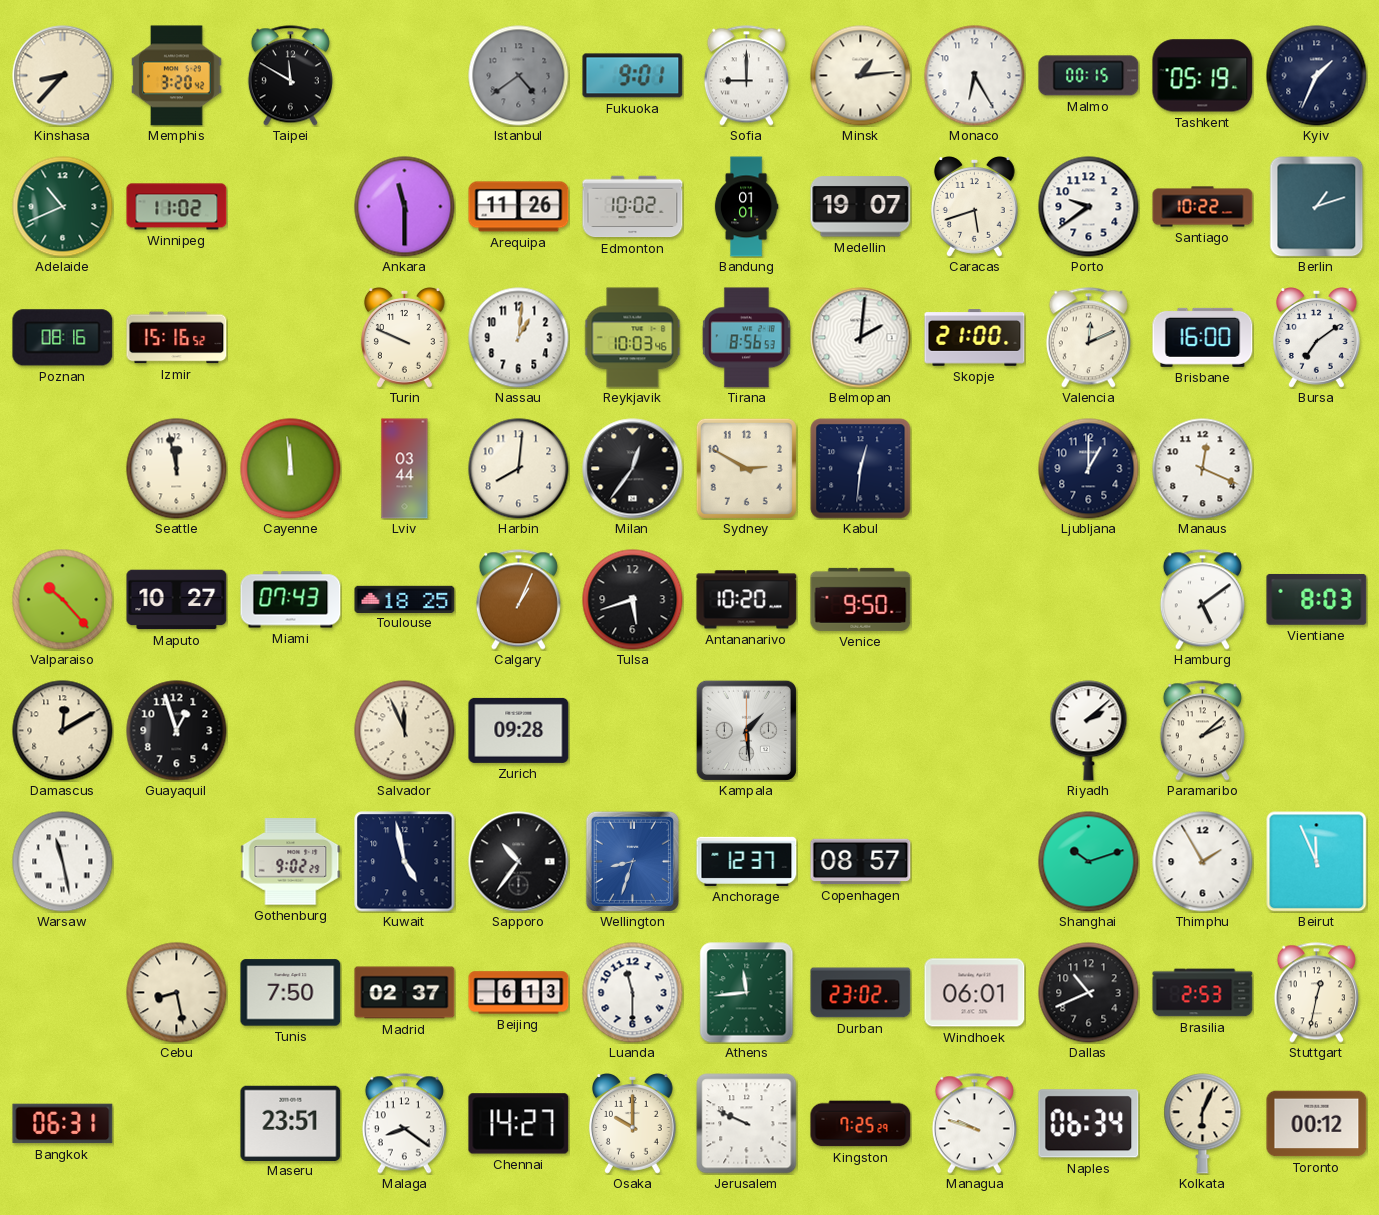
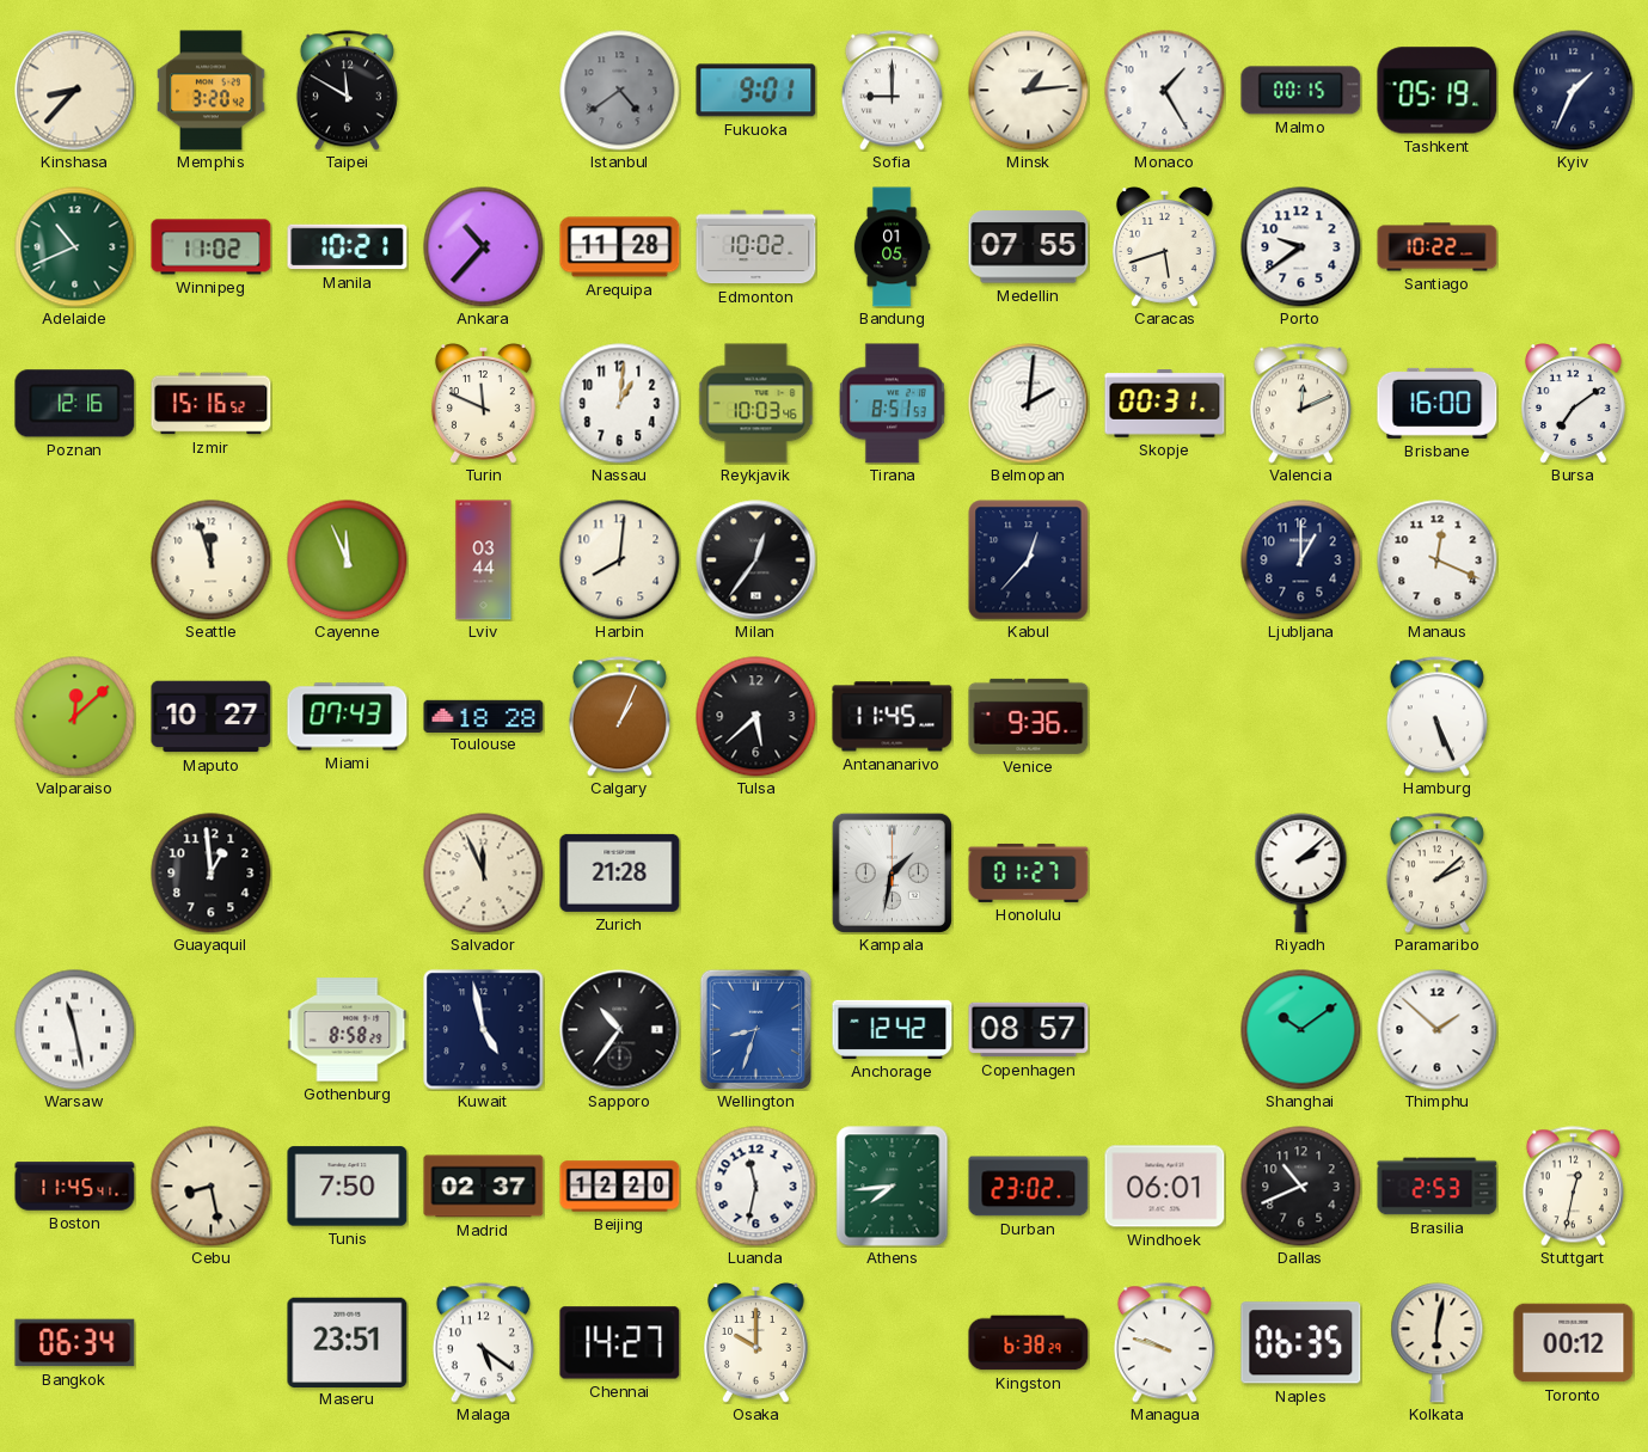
Monaco: 6:25 -> 1:25
Manila: none -> 10:21
Ankara: 11:30 -> 10:37
Arequipa: 11:26 -> 11:28
Bandung: 01:01 -> 01:05
Medellin: 19:07 -> 07:55
Berlin: 1:12 -> none
Poznan: 08:16 -> 12:16
Turin: 9:49 -> 11:49
Tirana: 8:56 -> 8:51
Skopje: 21:00 -> 00:31
Seattle: 11:58 -> 11:57
Cayenne: 11:59 -> 11:56
Sydney: 2:50 -> none
Kabul: 12:31 -> 12:37
Valparaiso: 10:23 -> 12:08
Toulouse: 18:25 -> 18:28
Tulsa: 5:42 -> 5:38
Antananarivo: 10:20 -> 11:45
Venice: 9:50 -> 9:36
Hamburg: 5:09 -> 5:26
Vientiane: 8:03 -> none
Damascus: 12:10 -> none
Guayaquil: 12:57 -> 12:59
Zurich: 09:28 -> 21:28
Kampala: 1:29 -> 1:32
Honolulu: none -> 01:27
Gothenburg: 9:02 -> 8:58
Anchorage: 12:37 -> 12:42
Shanghai: 10:12 -> 10:09
Thimphu: 1:55 -> 1:52
Beirut: 11:56 -> none
Boston: none -> 11:45
Beijing: 6:13 -> 12:20
Luanda: 11:30 -> 11:32
Athens: 11:44 -> 7:44
Bangkok: 06:31 -> 06:34
Malaga: 8:21 -> 5:21
Jerusalem: 9:49 -> none
Kingston: 7:25 -> 6:38
Naples: 06:34 -> 06:35
Kolkata: 6:04 -> 6:02
